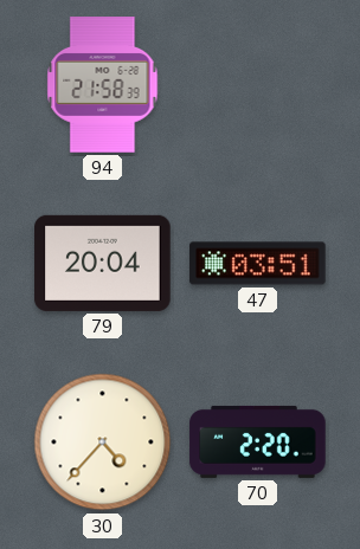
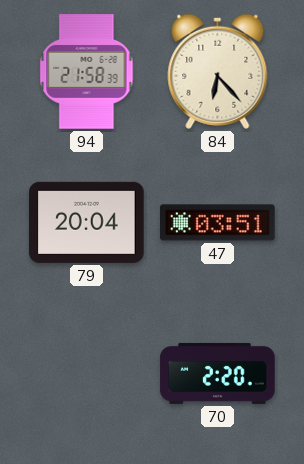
84: none -> 6:23
30: 4:37 -> none
